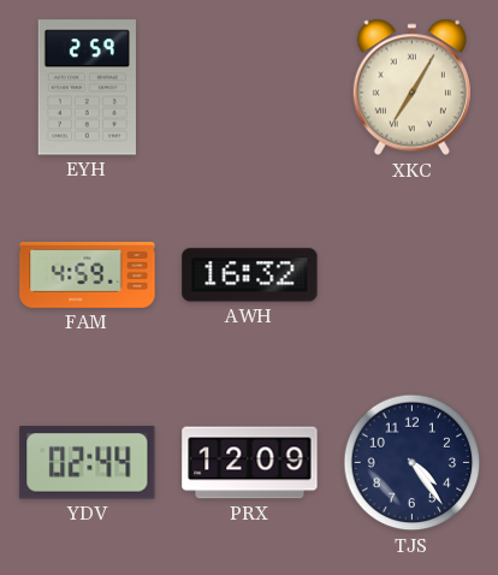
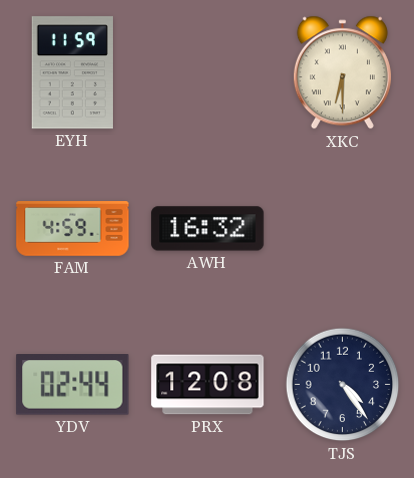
EYH: 2:59 -> 11:59
XKC: 7:05 -> 6:30
PRX: 12:09 -> 12:08
